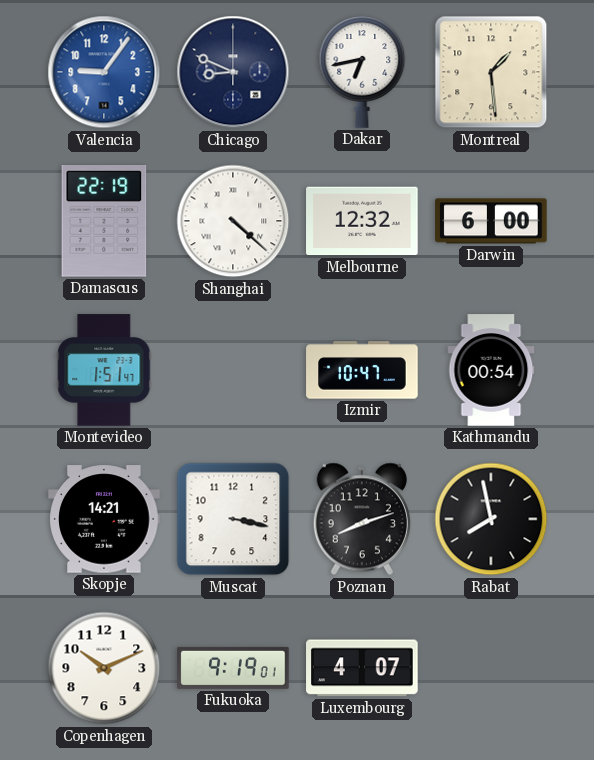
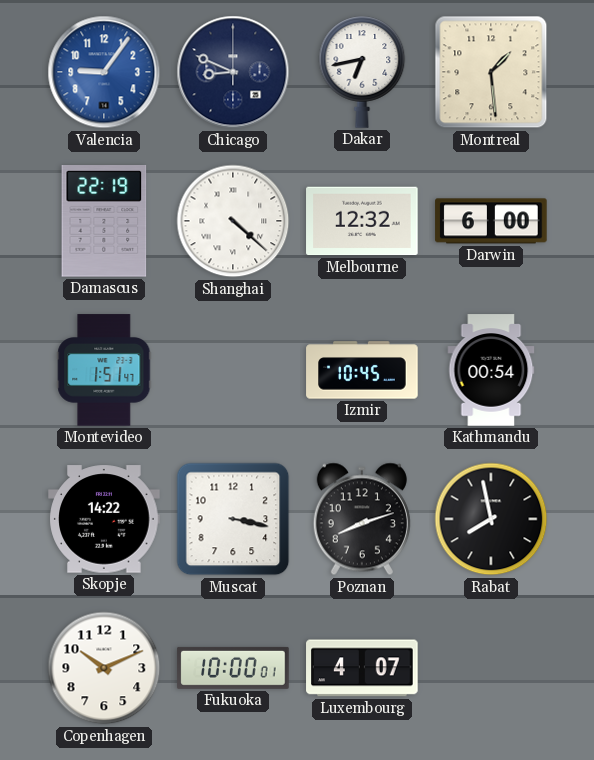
Izmir: 10:47 -> 10:45
Skopje: 14:21 -> 14:22
Fukuoka: 9:19 -> 10:00
